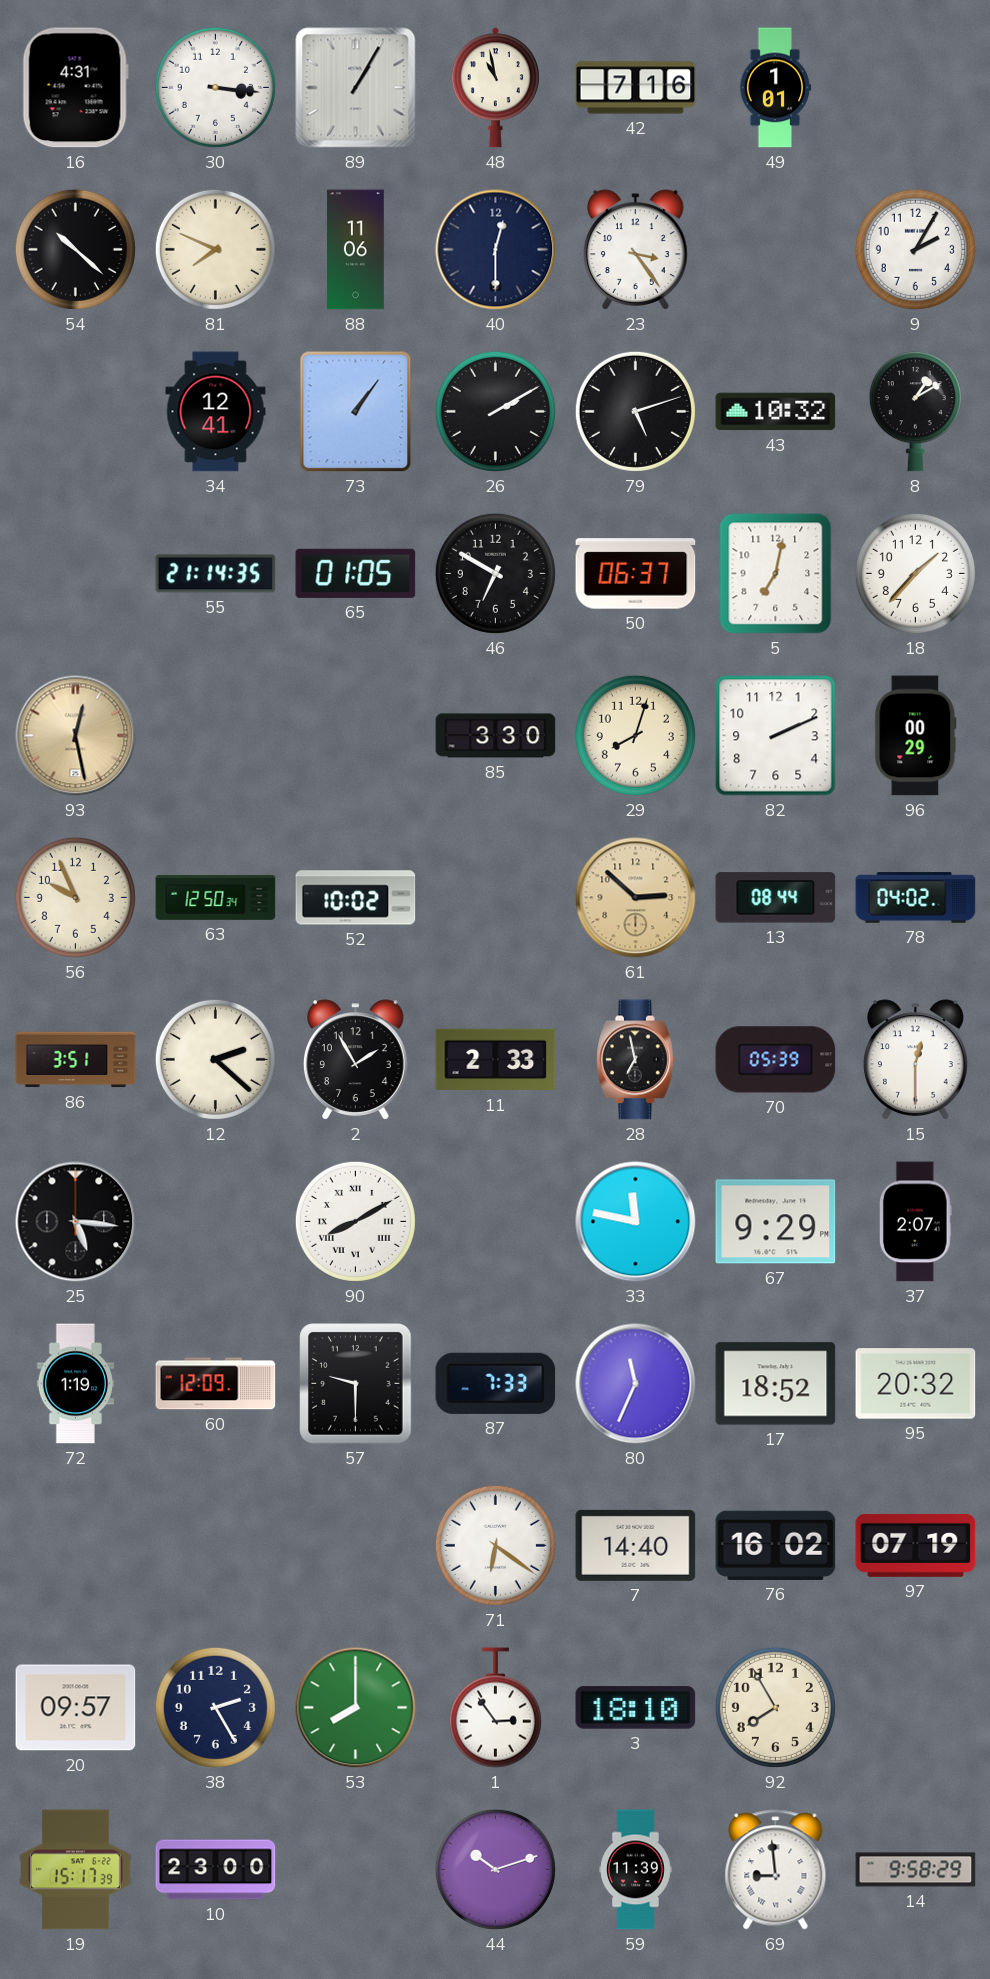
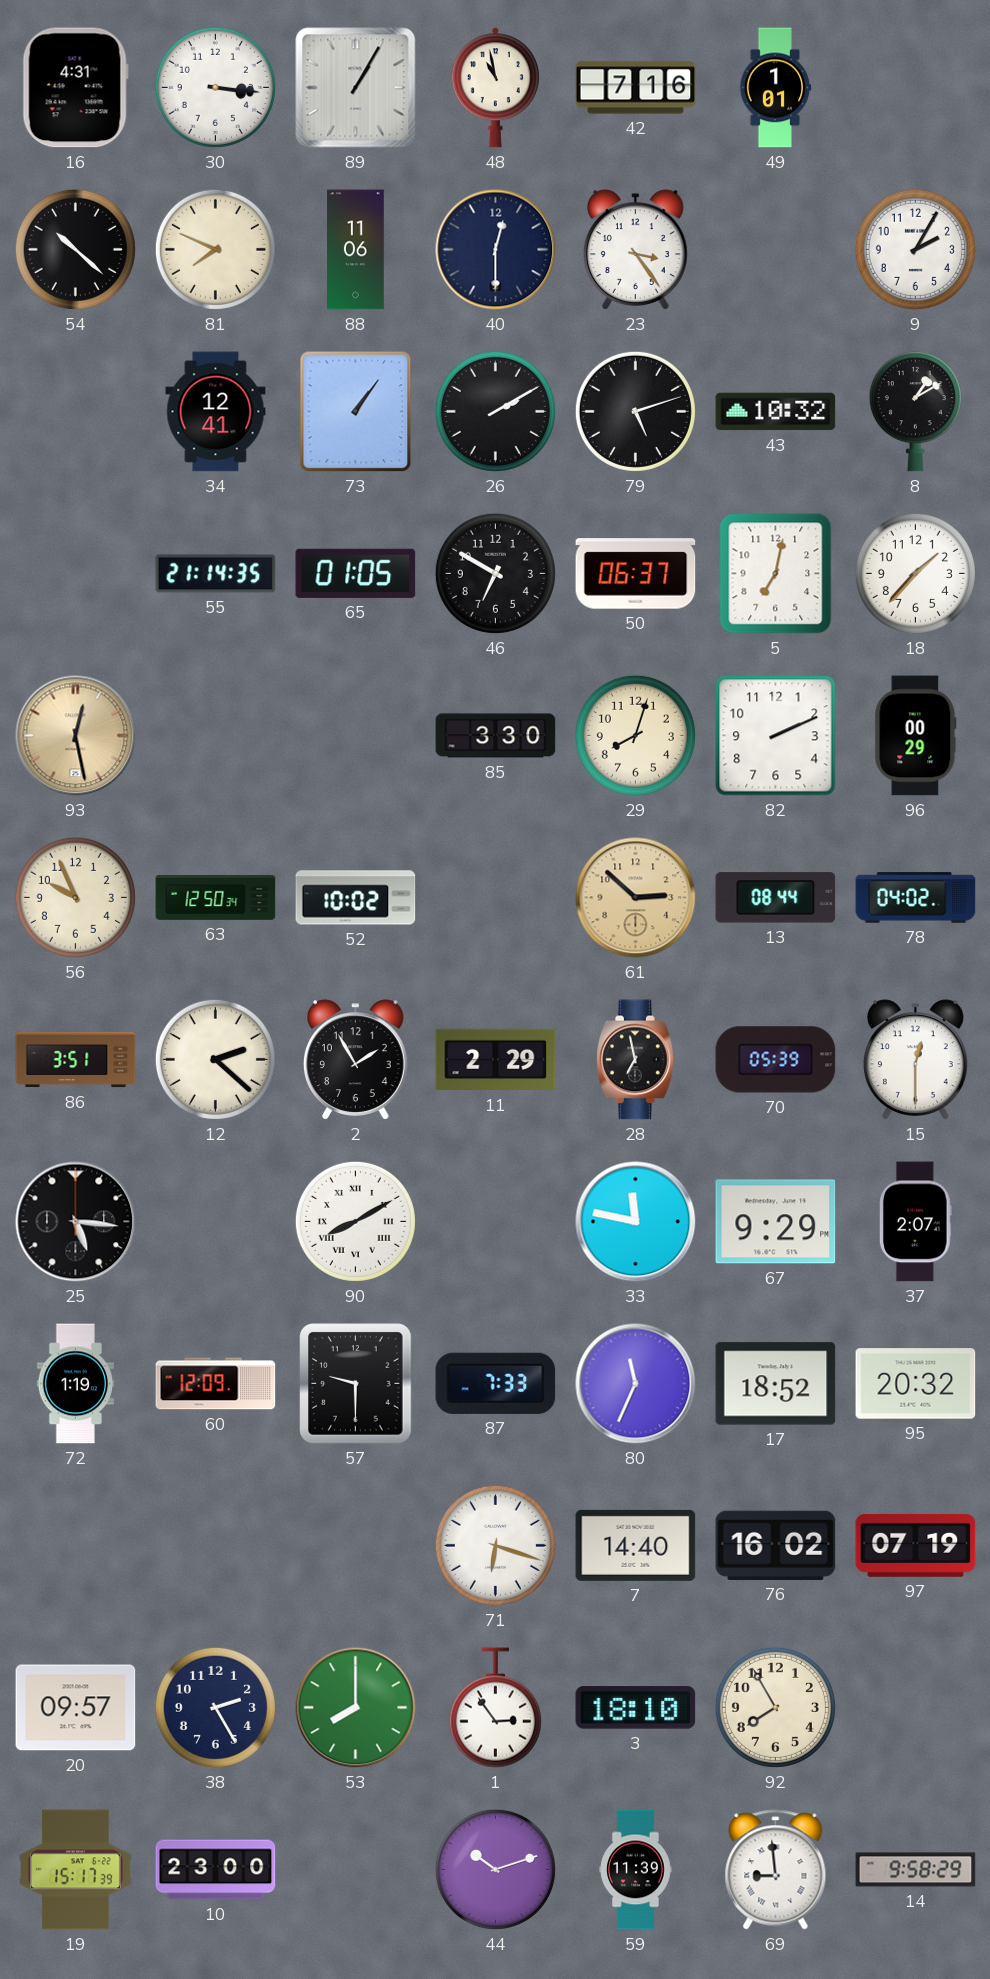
11: 2:33 -> 2:29
71: 6:21 -> 6:18
